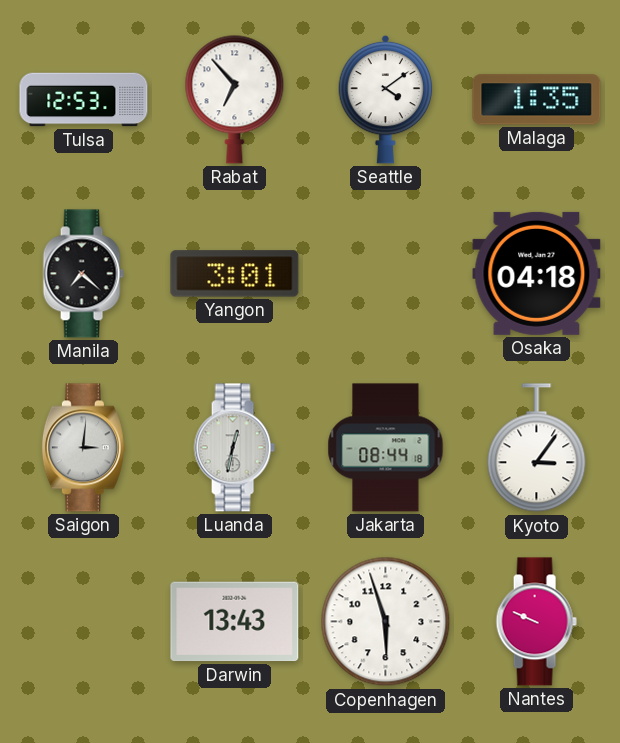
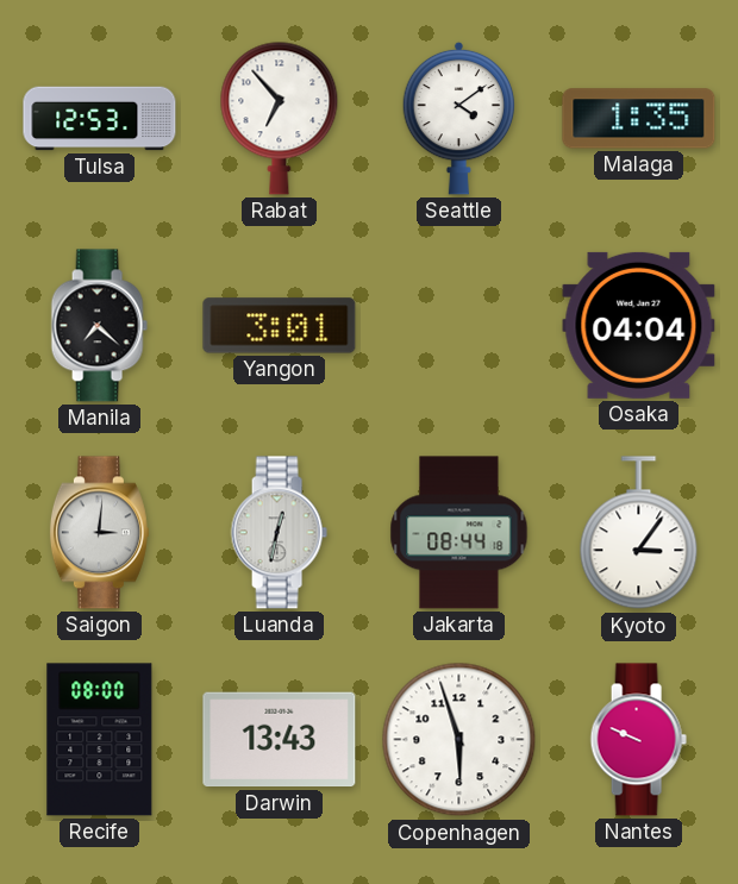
Osaka: 04:18 -> 04:04
Recife: none -> 08:00
